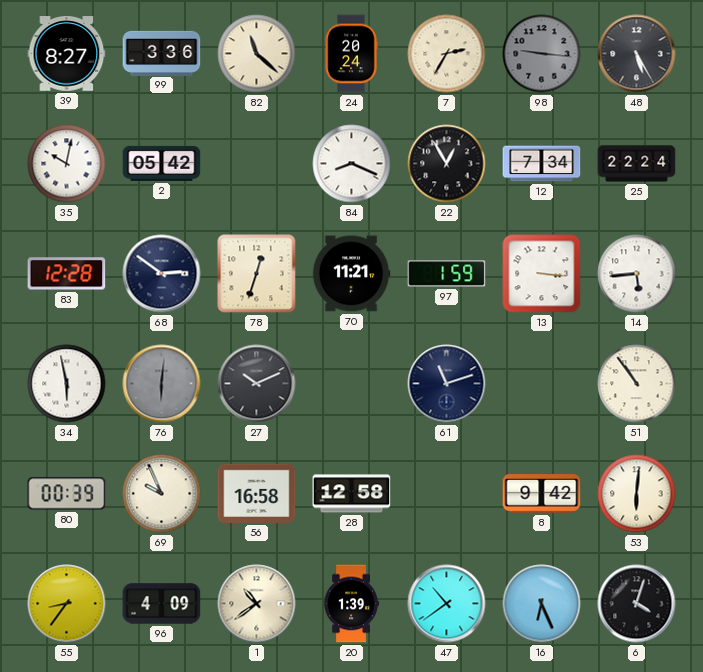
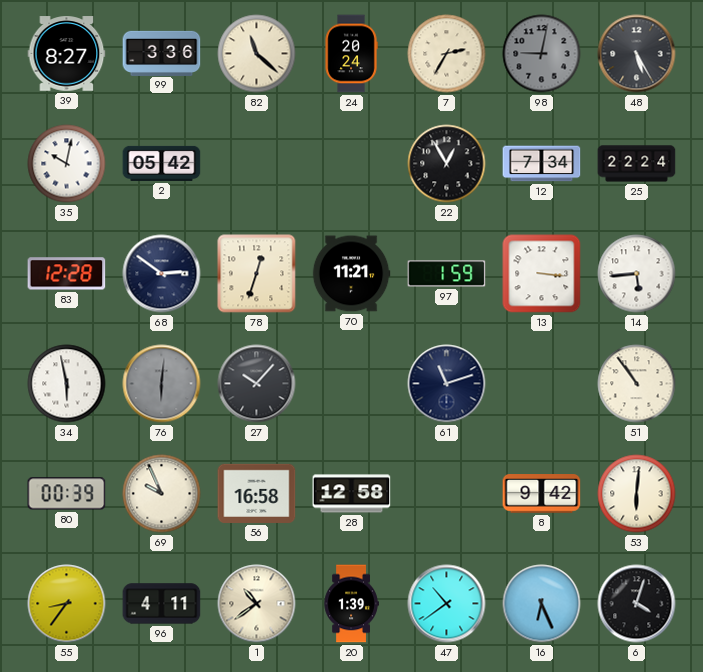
98: 9:16 -> 9:02
84: 8:19 -> none
27: 10:11 -> 10:07
96: 4:09 -> 4:11
